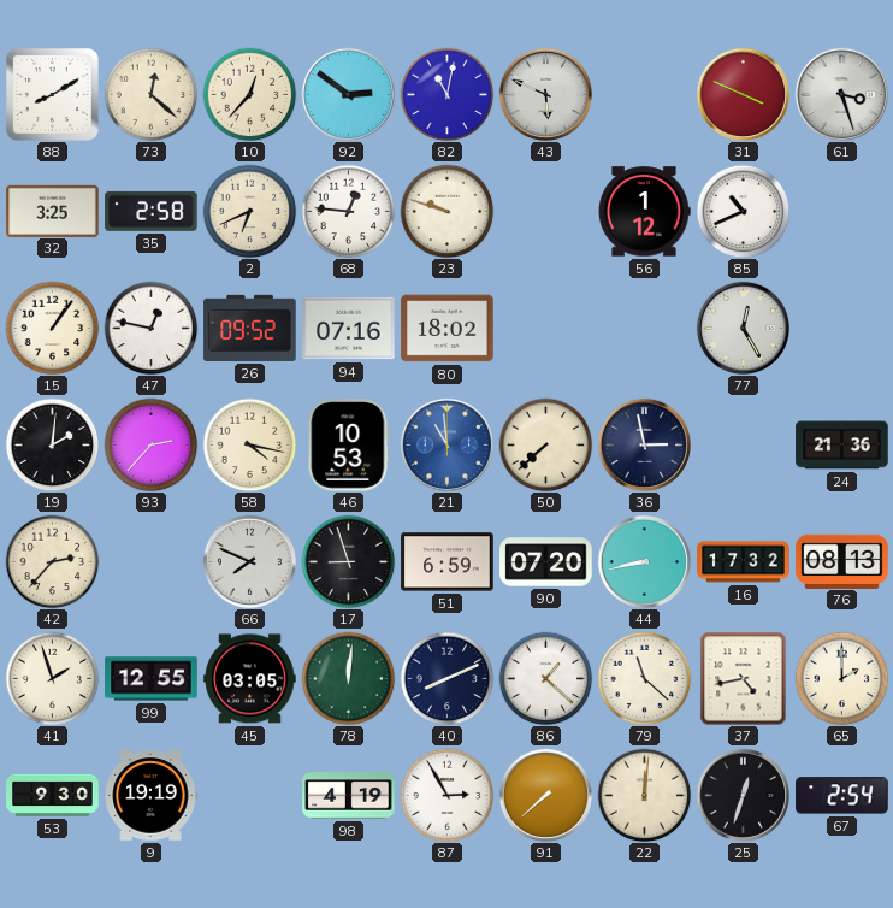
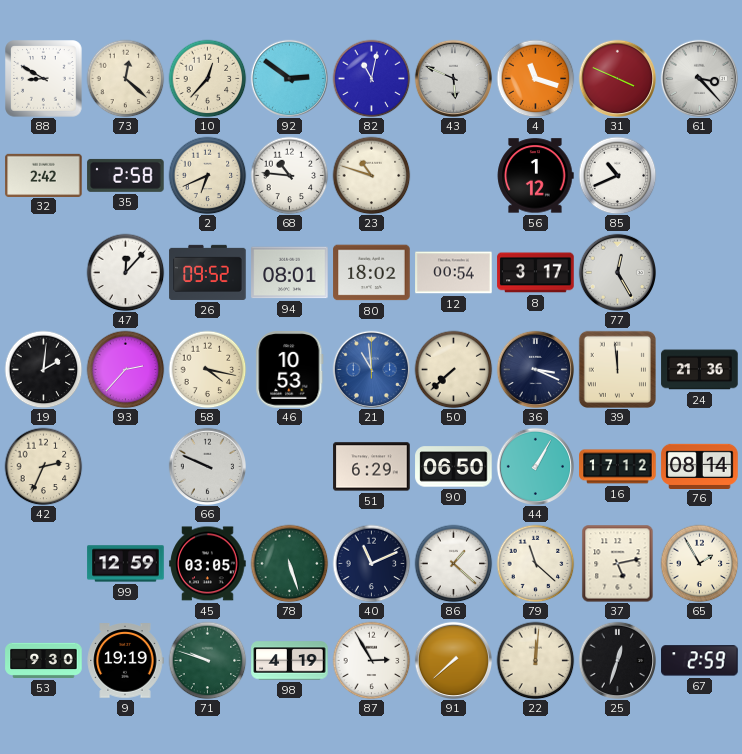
88: 8:10 -> 8:50
4: none -> 11:18
61: 3:27 -> 3:23
32: 3:25 -> 2:42
68: 12:46 -> 10:46
23: 9:48 -> 10:48
15: 1:06 -> none
47: 12:47 -> 12:07
94: 07:16 -> 08:01
12: none -> 00:54
8: none -> 3:17
36: 2:58 -> 3:19
39: none -> 11:59
42: 2:37 -> 2:34
66: 7:49 -> 9:49
17: 8:57 -> none
51: 6:59 -> 6:29
90: 07:20 -> 06:50
44: 8:43 -> 1:05
16: 17:32 -> 17:12
76: 08:13 -> 08:14
41: 1:57 -> none
99: 12:55 -> 12:59
78: 12:01 -> 5:27
40: 8:11 -> 11:11
37: 4:43 -> 5:13
65: 2:00 -> 1:55
71: none -> 9:48
67: 2:54 -> 2:59
